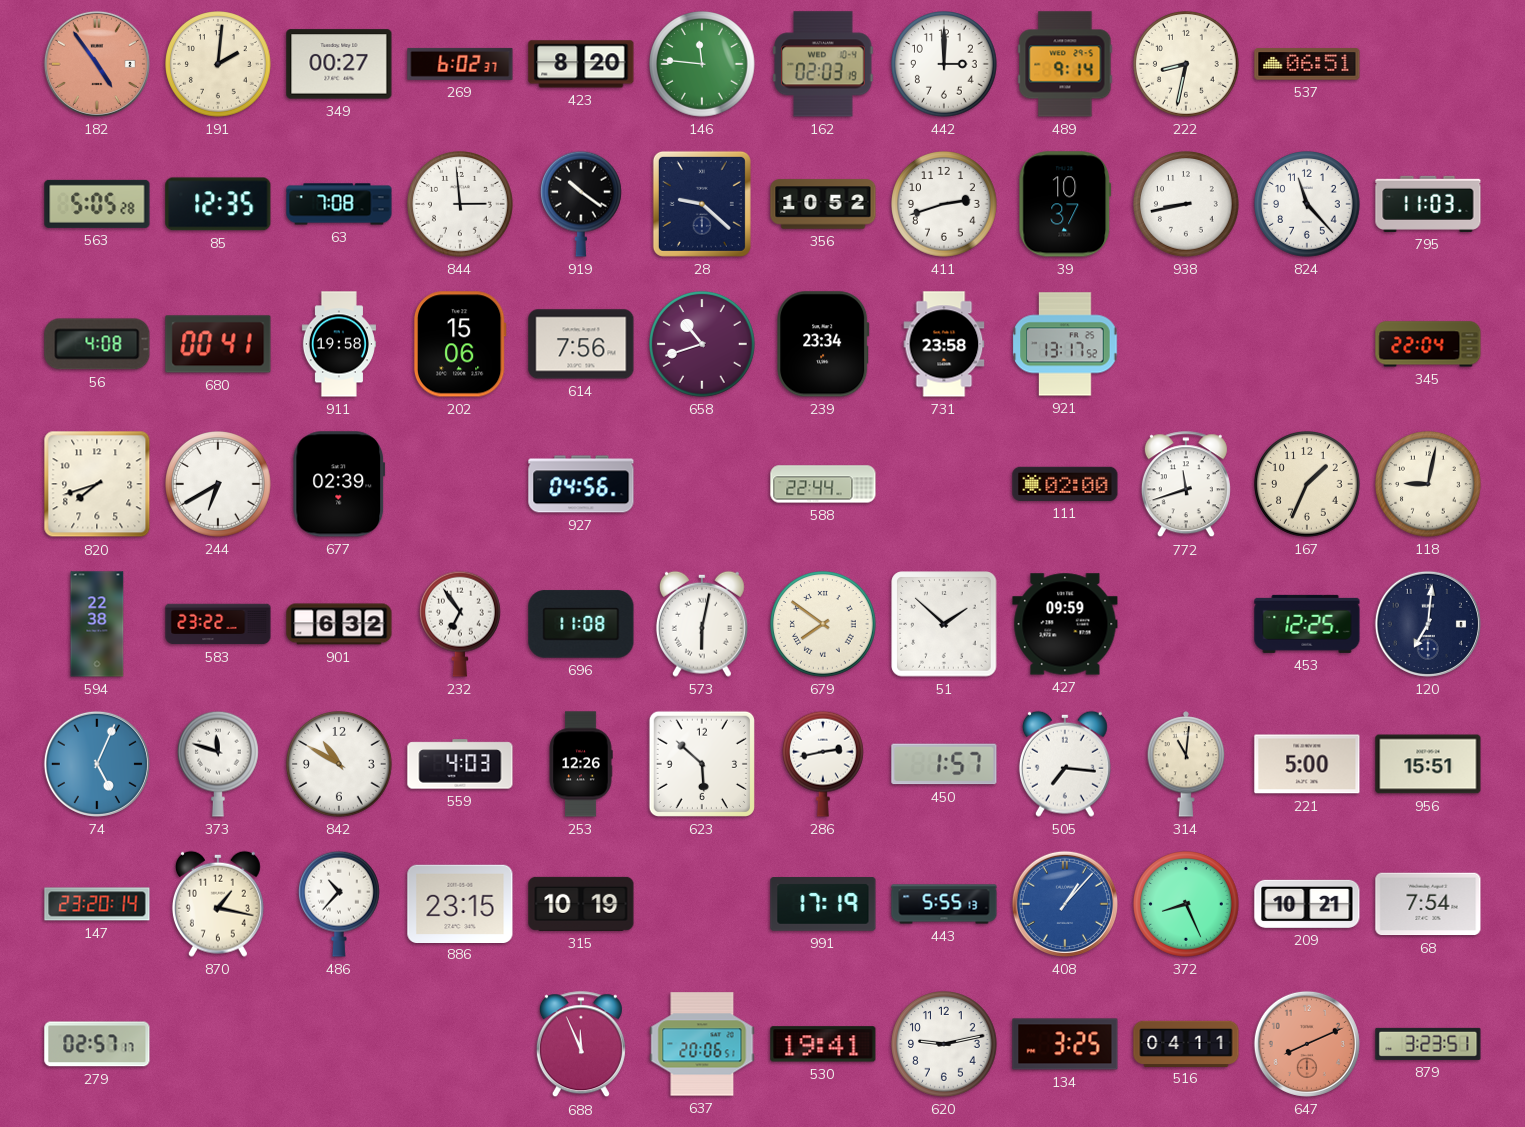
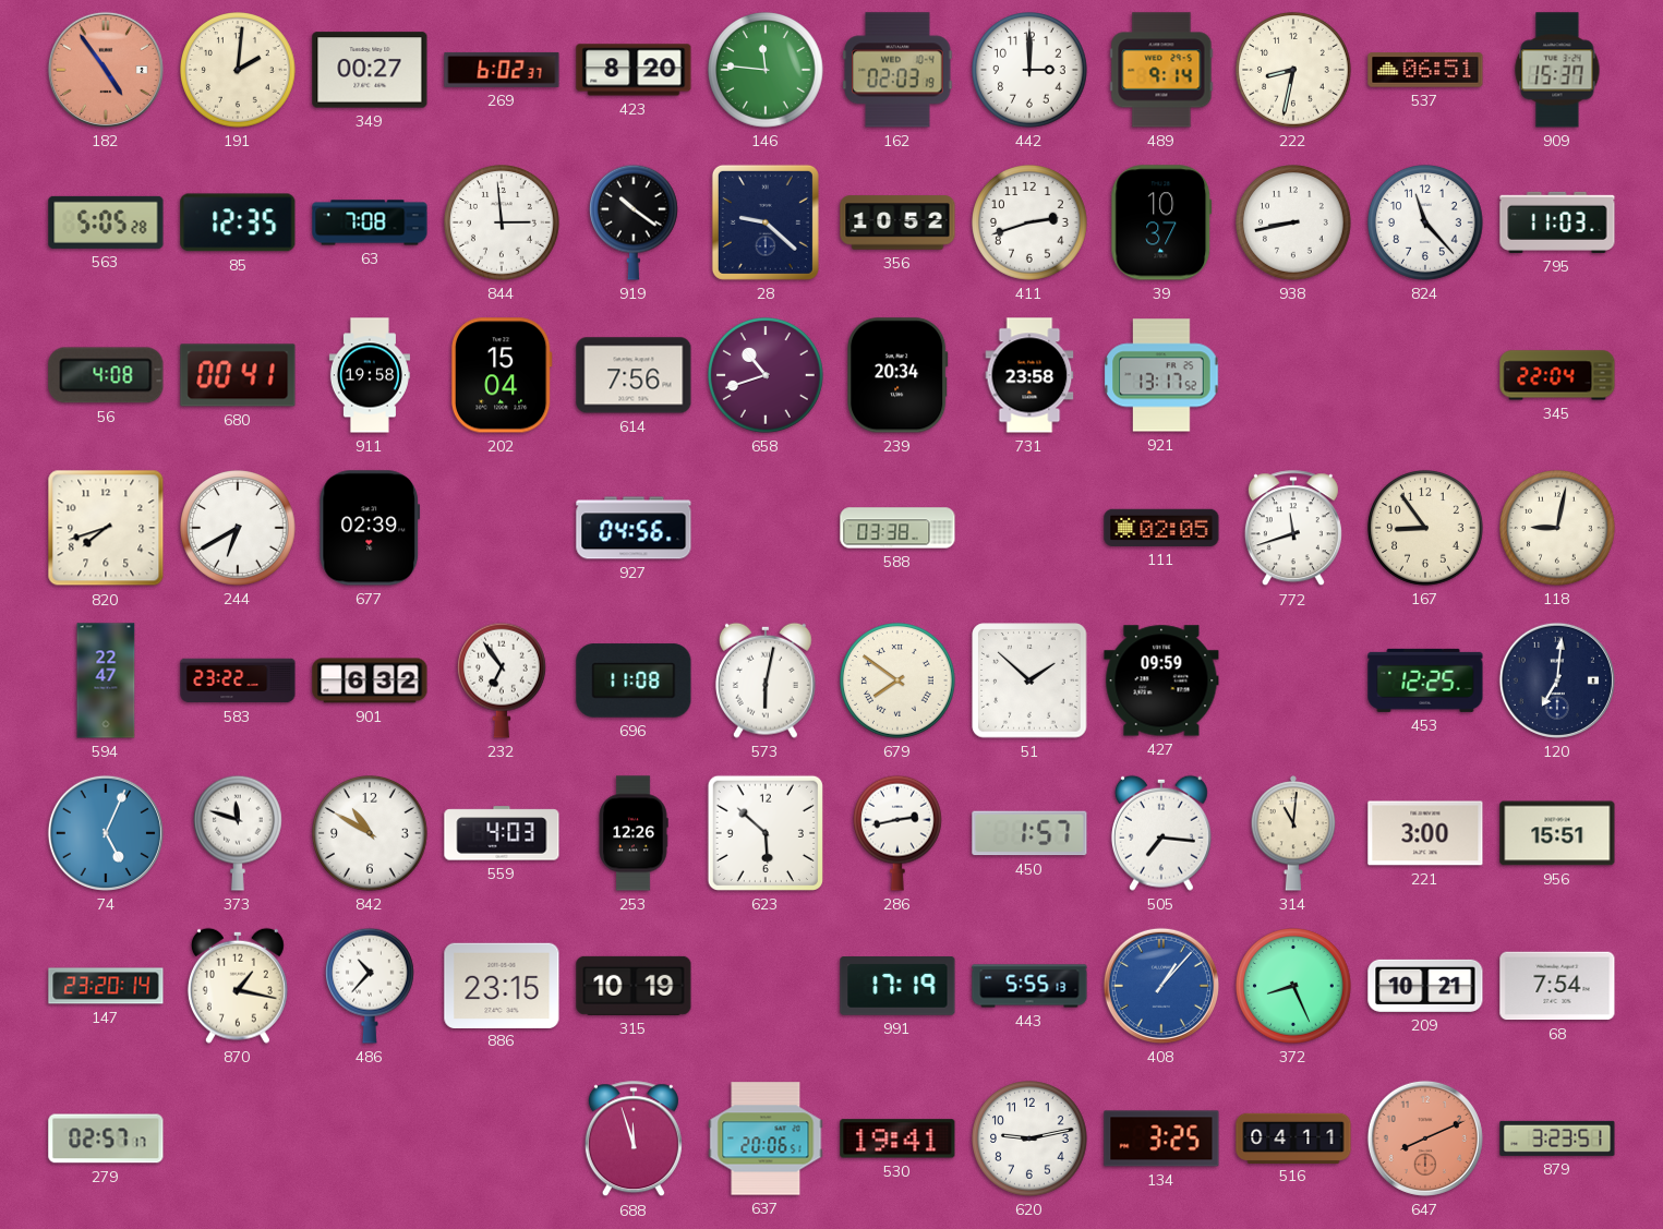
909: none -> 15:37
202: 15:06 -> 15:04
239: 23:34 -> 20:34
588: 22:44 -> 03:38
111: 02:00 -> 02:05
167: 1:34 -> 8:54
594: 22:38 -> 22:47
221: 5:00 -> 3:00
688: 11:56 -> 11:57
